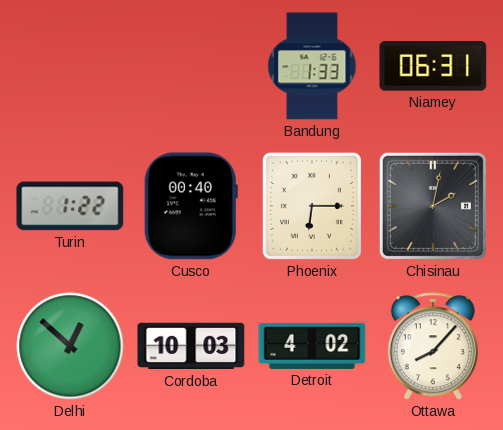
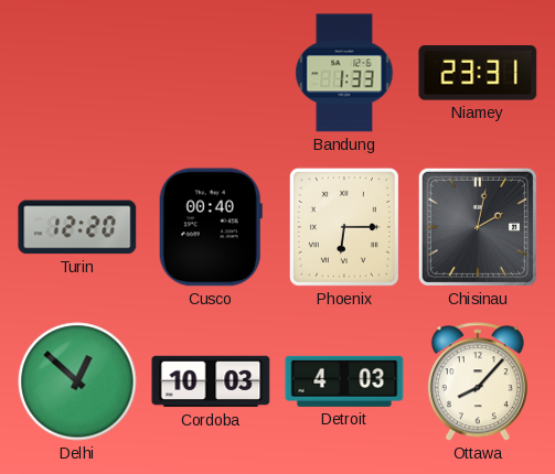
Niamey: 06:31 -> 23:31
Turin: 1:22 -> 12:20
Detroit: 4:02 -> 4:03
